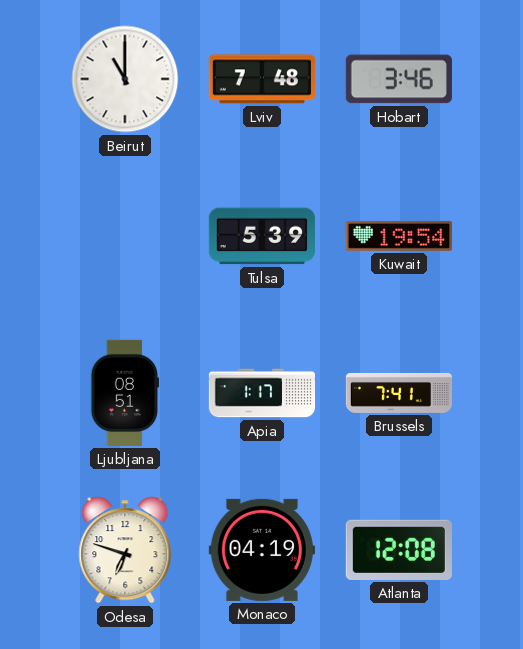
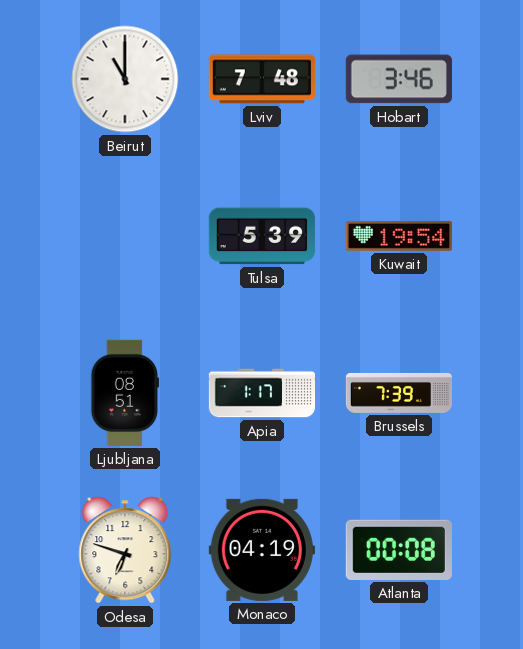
Brussels: 7:41 -> 7:39
Atlanta: 12:08 -> 00:08
